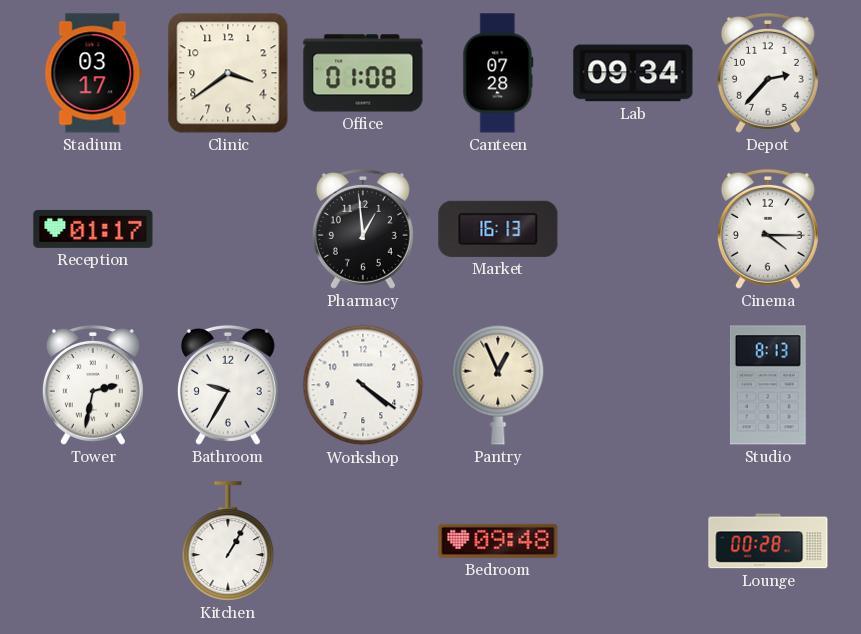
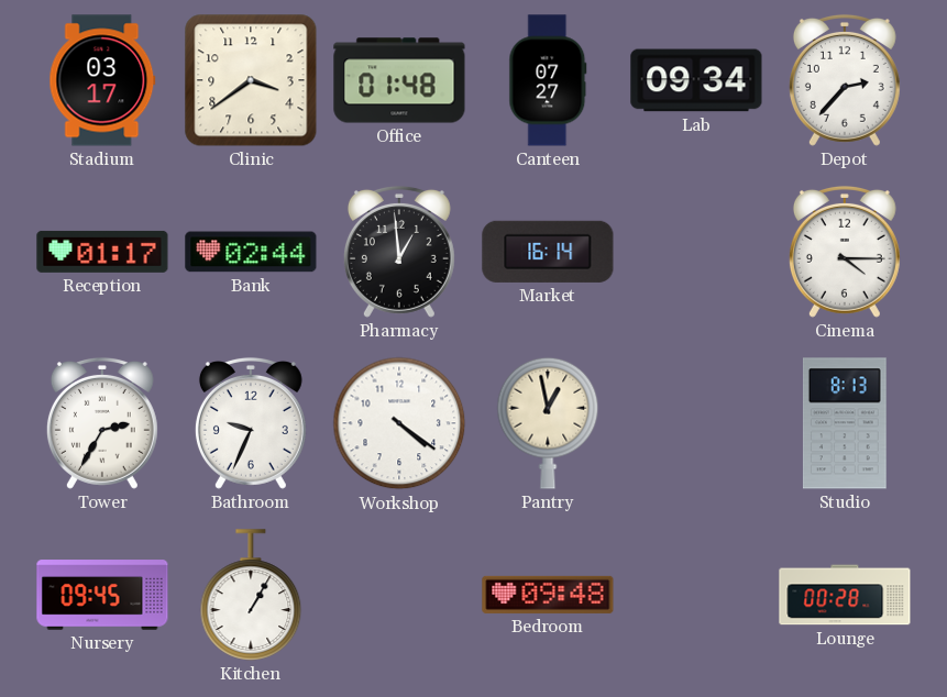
Office: 01:08 -> 01:48
Canteen: 07:28 -> 07:27
Bank: none -> 02:44
Market: 16:13 -> 16:14
Tower: 2:32 -> 2:35
Bathroom: 9:35 -> 9:34
Pantry: 12:56 -> 12:58
Nursery: none -> 09:45
